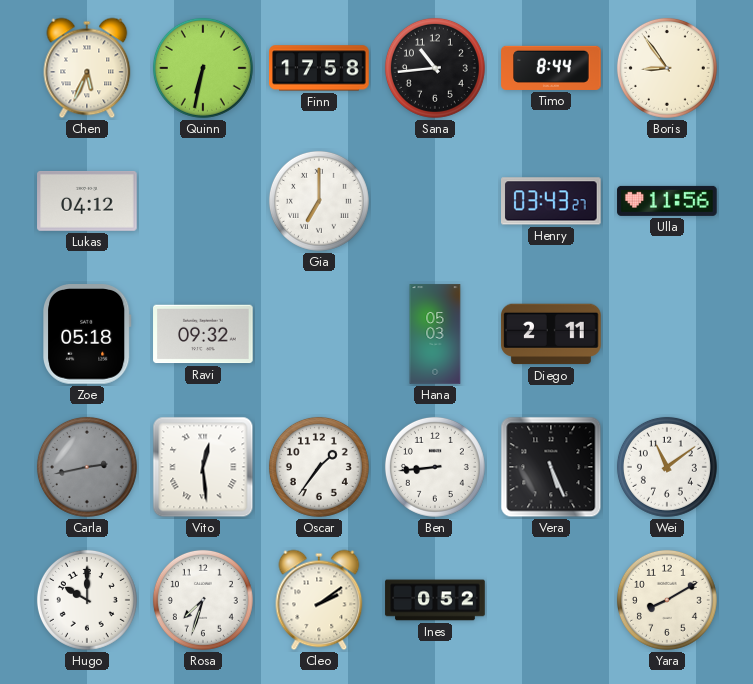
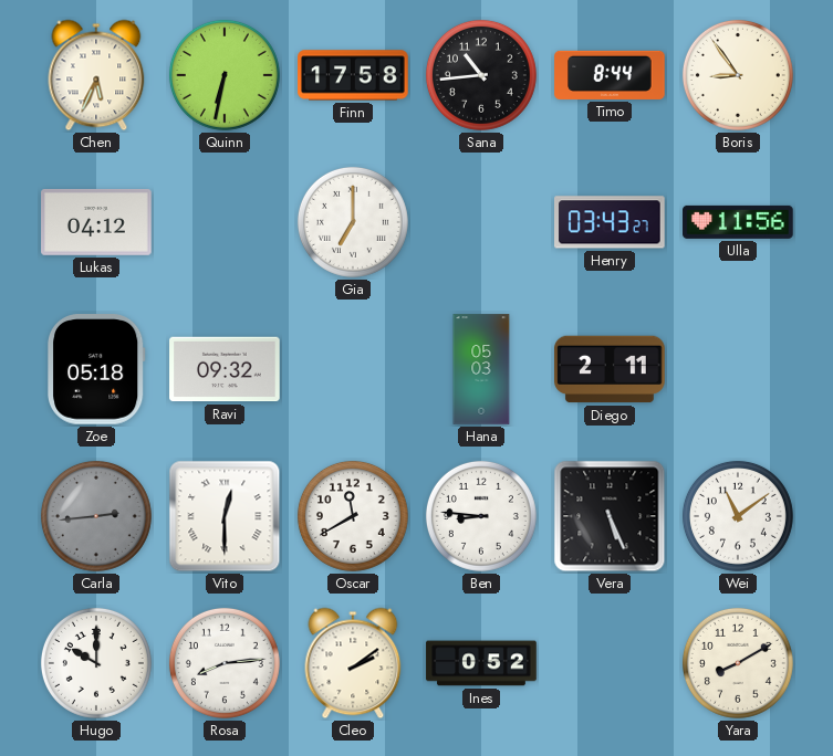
Carla: 2:43 -> 2:44
Vito: 12:29 -> 12:30
Oscar: 1:36 -> 11:40
Ben: 8:44 -> 8:46
Rosa: 7:33 -> 8:14
